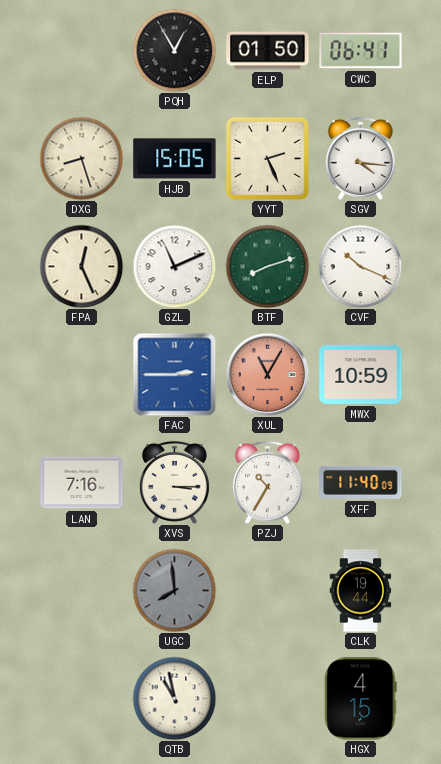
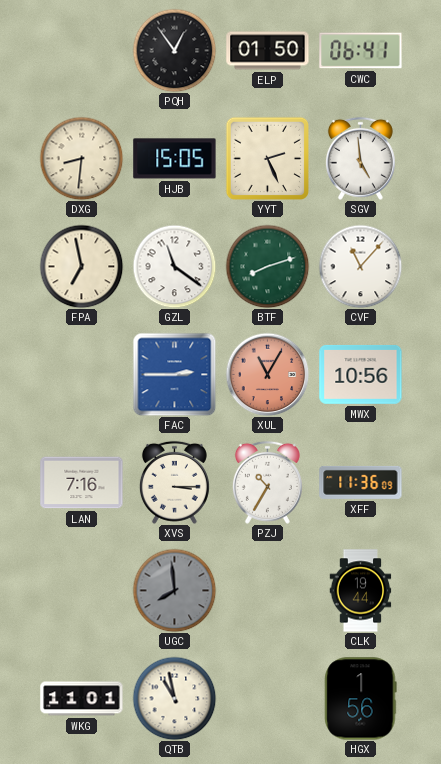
PQH: 12:55 -> 12:54
DXG: 8:27 -> 8:31
SGV: 4:16 -> 4:59
FPA: 12:26 -> 6:58
GZL: 11:11 -> 11:21
CVF: 10:19 -> 11:07
MWX: 10:59 -> 10:56
XFF: 11:40 -> 11:36
WKG: none -> 11:01
HGX: 4:15 -> 1:56
